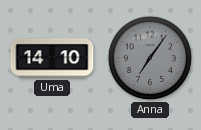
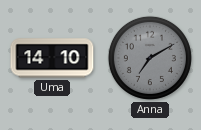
Anna: 7:06 -> 7:10
